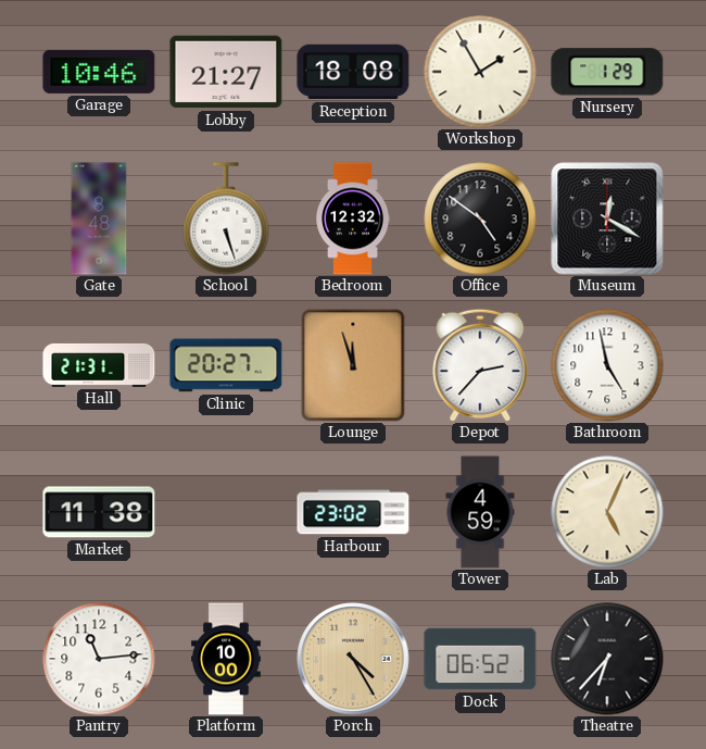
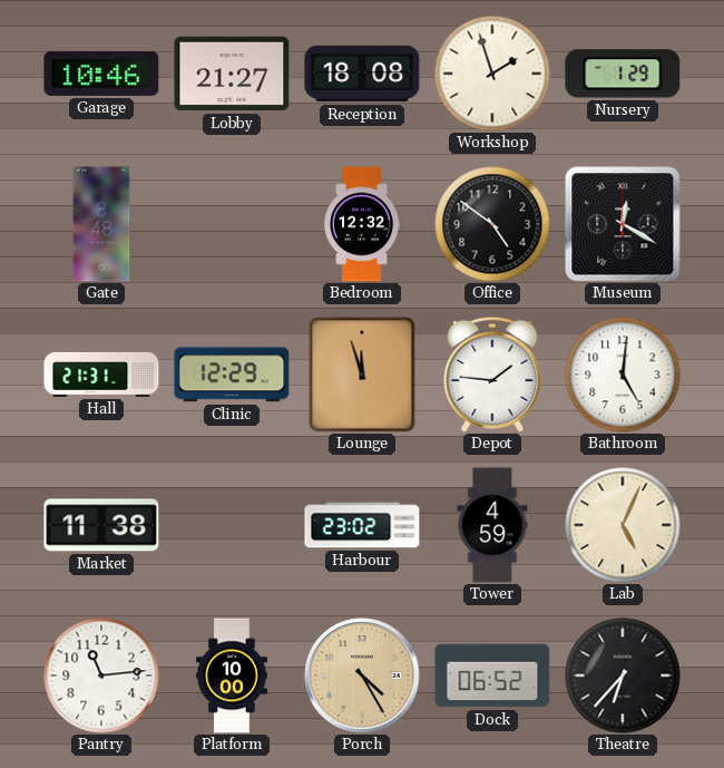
Workshop: 1:55 -> 1:57
School: 5:27 -> none
Clinic: 20:27 -> 12:29
Depot: 2:37 -> 1:46
Bathroom: 4:58 -> 5:01
